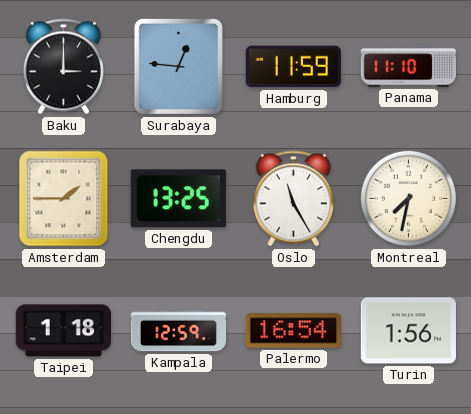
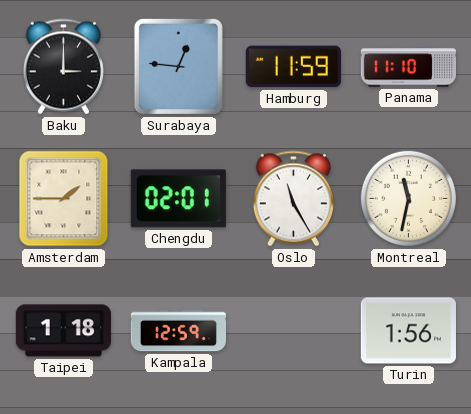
Chengdu: 13:25 -> 02:01
Montreal: 7:32 -> 11:32
Palermo: 16:54 -> none
